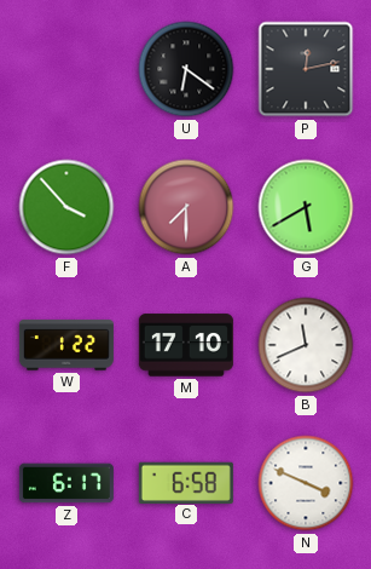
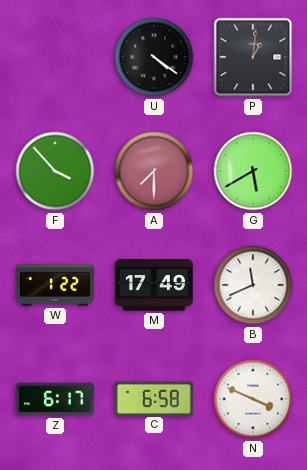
U: 6:21 -> 4:21
P: 12:13 -> 1:01
M: 17:10 -> 17:49
